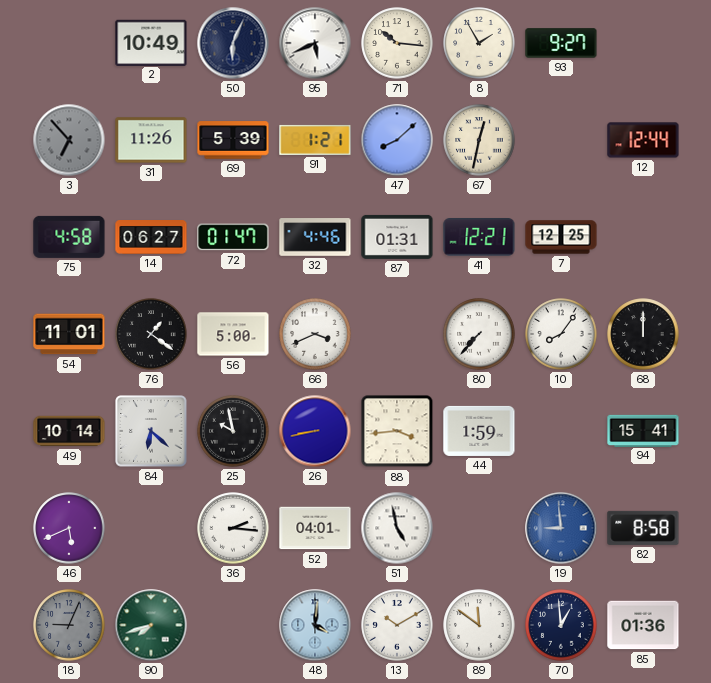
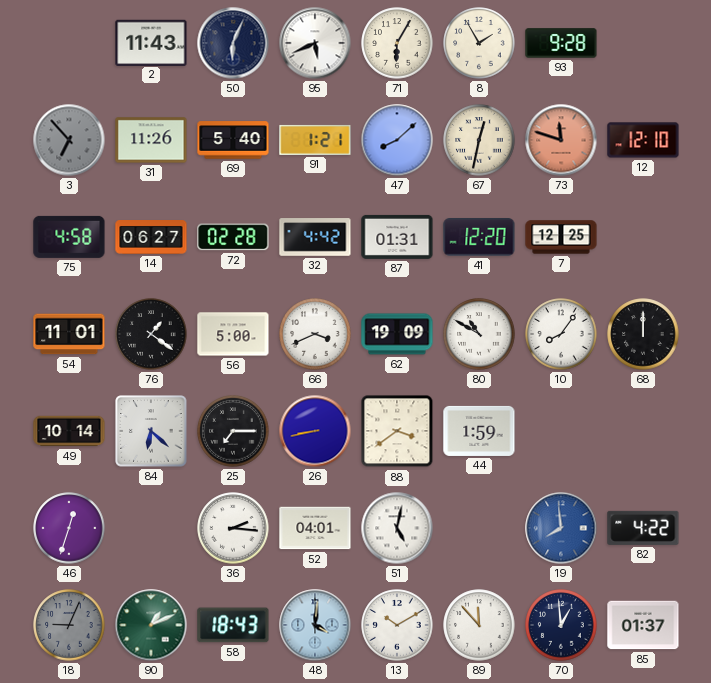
2: 10:49 -> 11:43
71: 10:16 -> 6:05
93: 9:27 -> 9:28
69: 5:39 -> 5:40
73: none -> 11:48
12: 12:44 -> 12:10
72: 01:47 -> 02:28
32: 4:46 -> 4:42
41: 12:21 -> 12:20
62: none -> 19:09
80: 7:37 -> 10:50
25: 9:58 -> 7:15
88: 3:44 -> 3:39
94: 15:41 -> none
46: 5:41 -> 12:33
51: 4:58 -> 5:02
19: 8:59 -> 7:59
82: 8:58 -> 4:22
90: 7:42 -> 1:11
58: none -> 18:43
89: 11:51 -> 11:53
85: 01:36 -> 01:37
